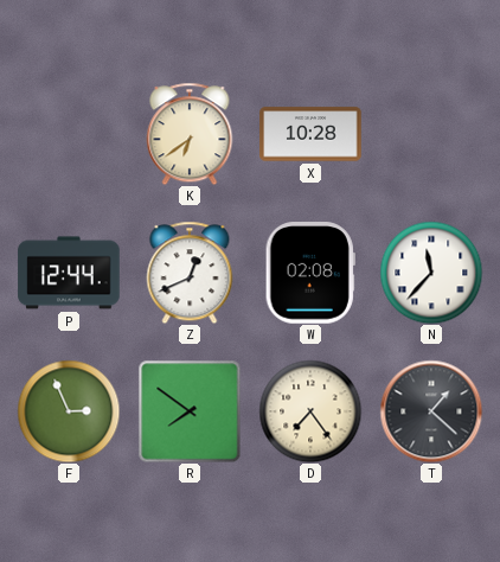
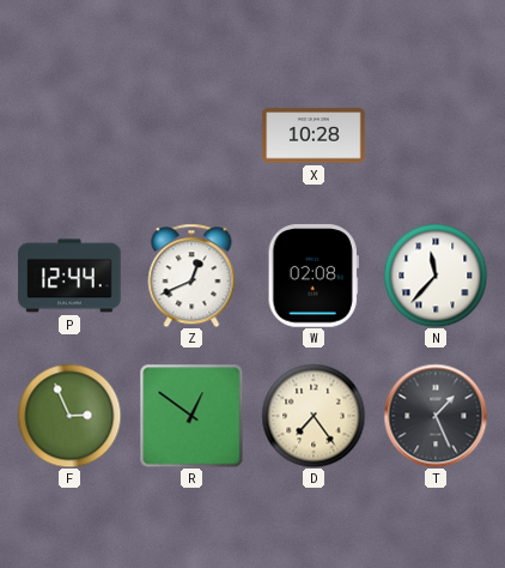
K: 6:39 -> none
R: 7:51 -> 12:51
T: 1:22 -> 1:26
